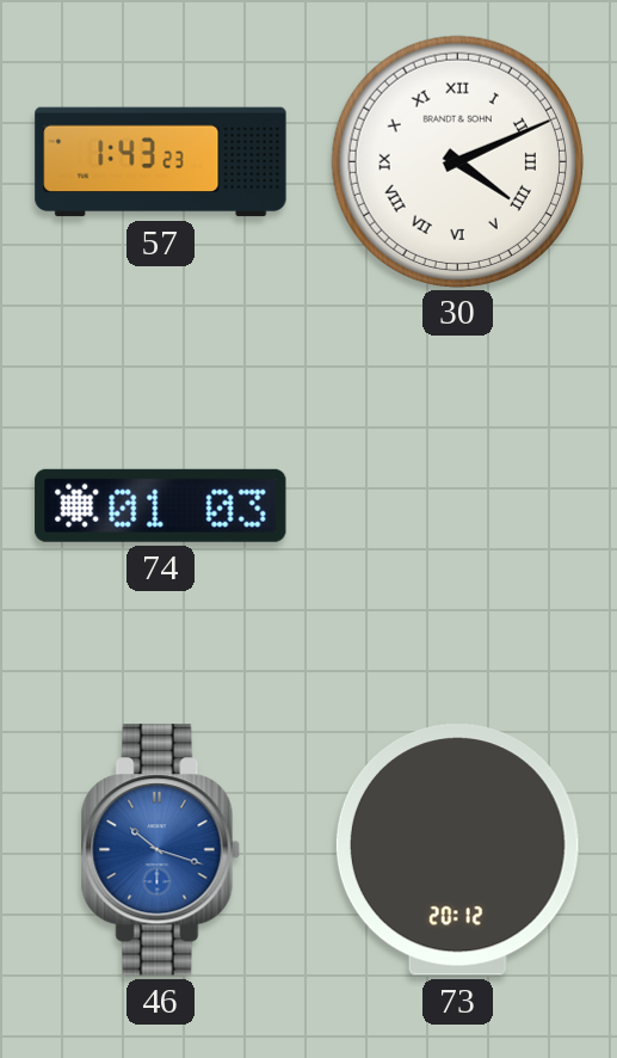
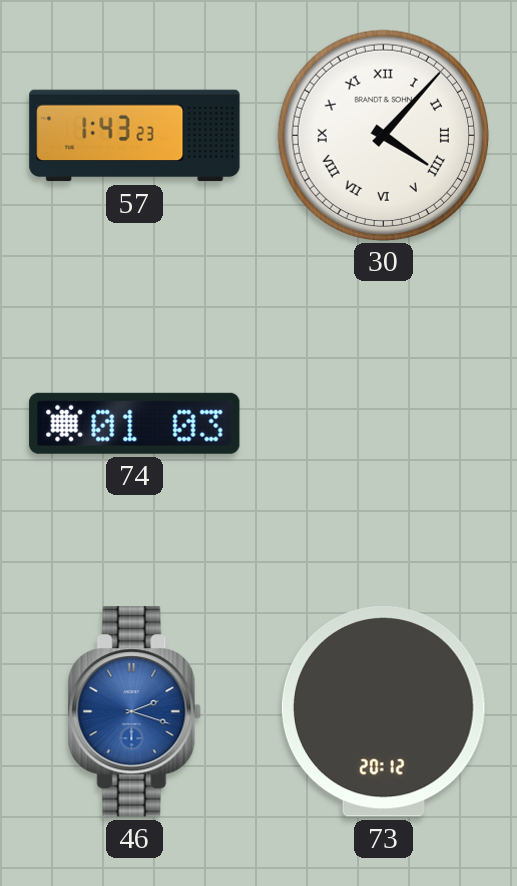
30: 4:11 -> 4:07
46: 10:18 -> 2:18
